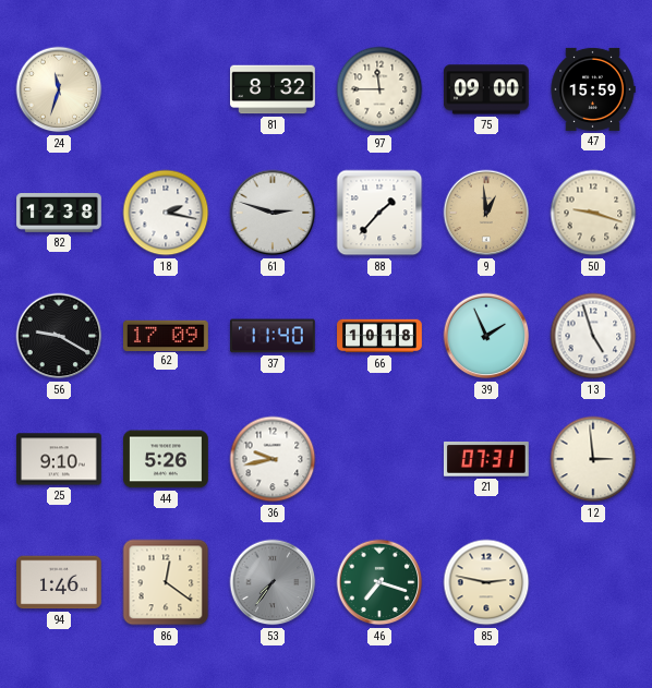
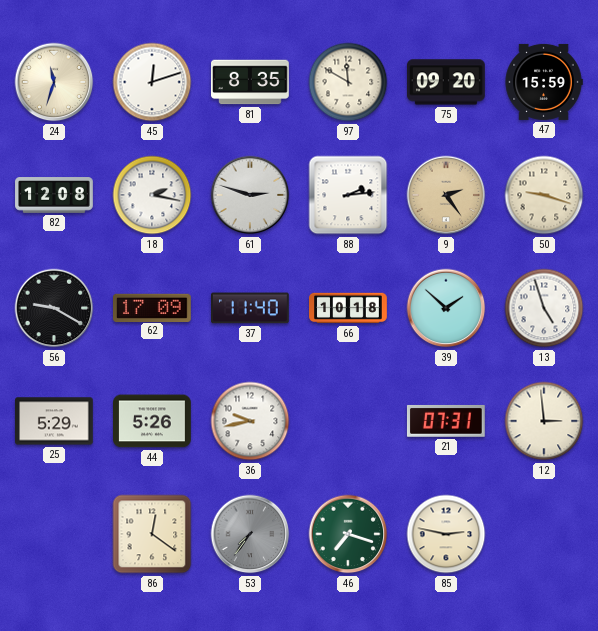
45: none -> 12:12
81: 8:32 -> 8:35
97: 11:45 -> 11:50
75: 09:00 -> 09:20
82: 12:38 -> 12:08
88: 1:37 -> 2:14
9: 12:59 -> 2:24
39: 1:56 -> 1:52
25: 9:10 -> 5:29
94: 1:46 -> none
